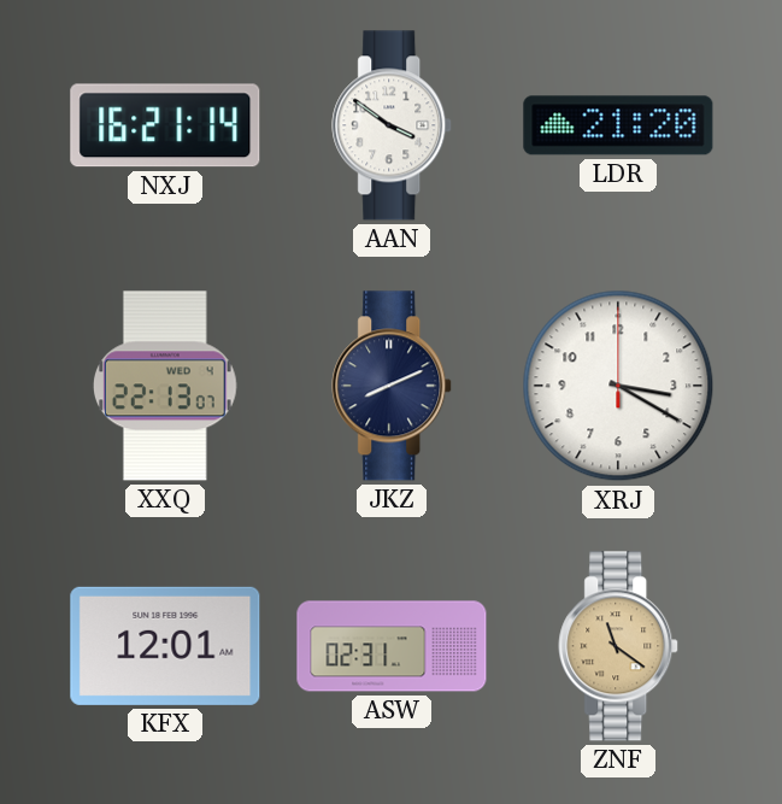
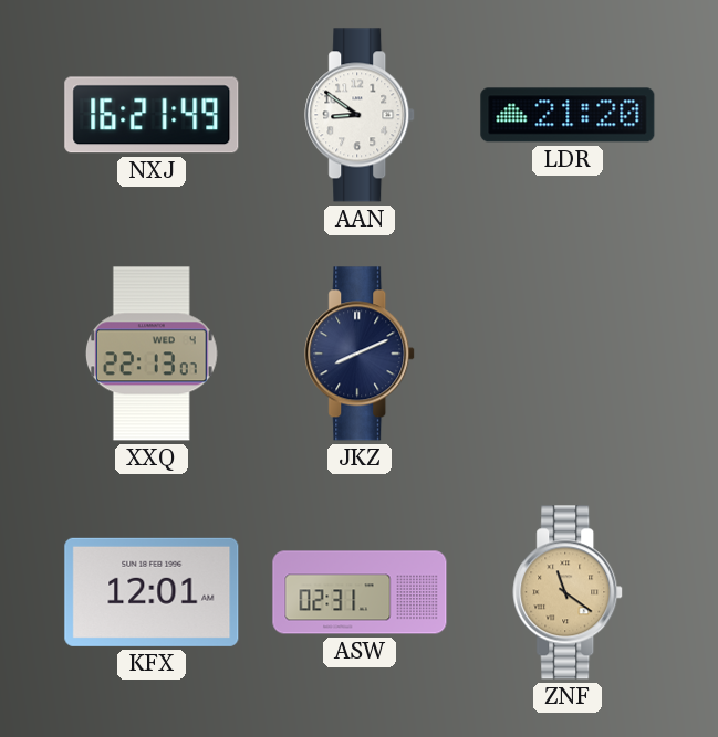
NXJ: 16:21:14 -> 16:21:49
AAN: 3:51 -> 8:51
XRJ: 3:20 -> none
